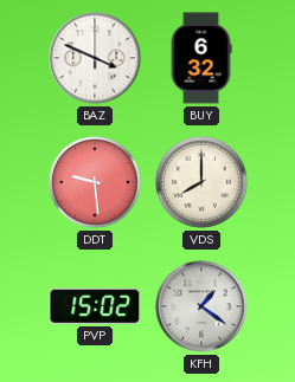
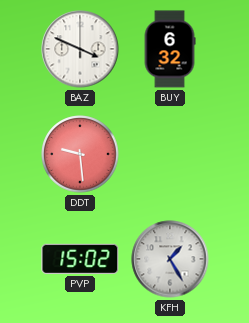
VDS: 8:00 -> none
KFH: 1:21 -> 1:25
